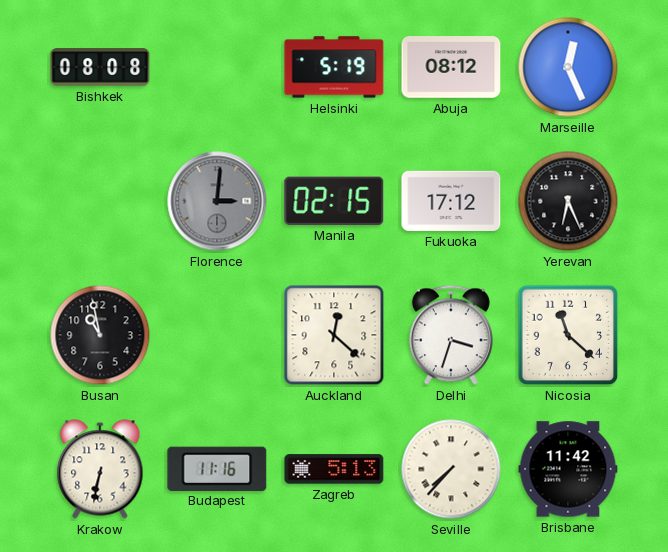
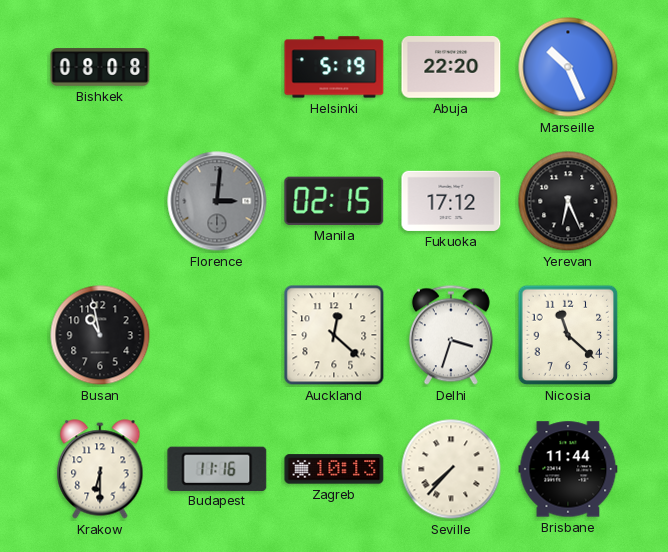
Abuja: 08:12 -> 22:20
Marseille: 12:26 -> 10:26
Krakow: 6:32 -> 6:30
Zagreb: 5:13 -> 10:13
Brisbane: 11:42 -> 11:44
